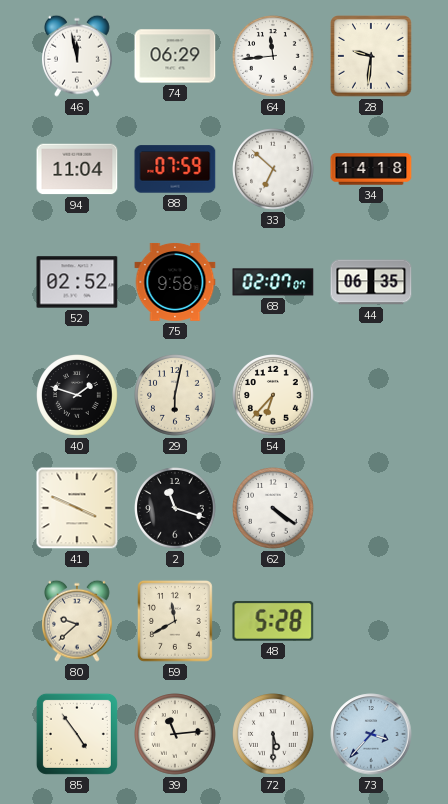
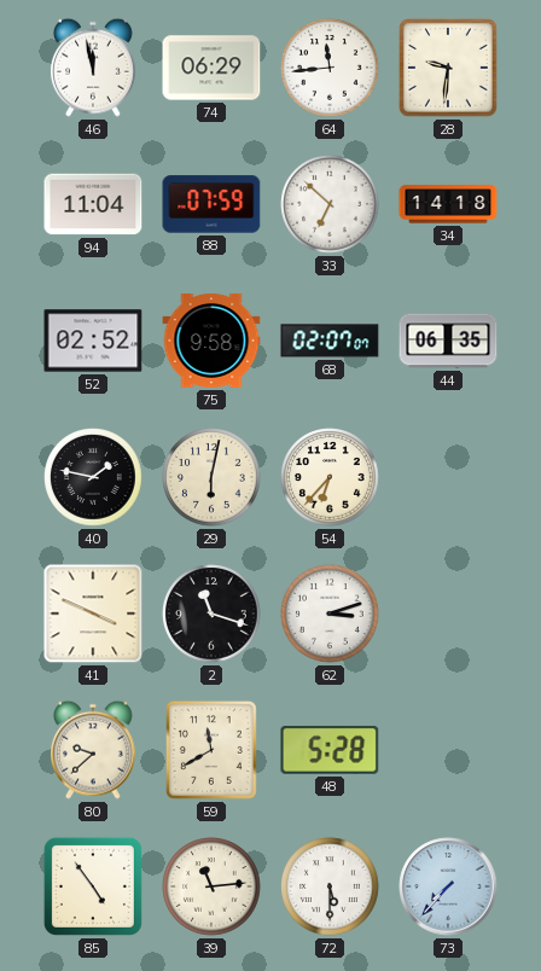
40: 1:48 -> 1:47
62: 4:21 -> 3:12
73: 3:37 -> 7:37
